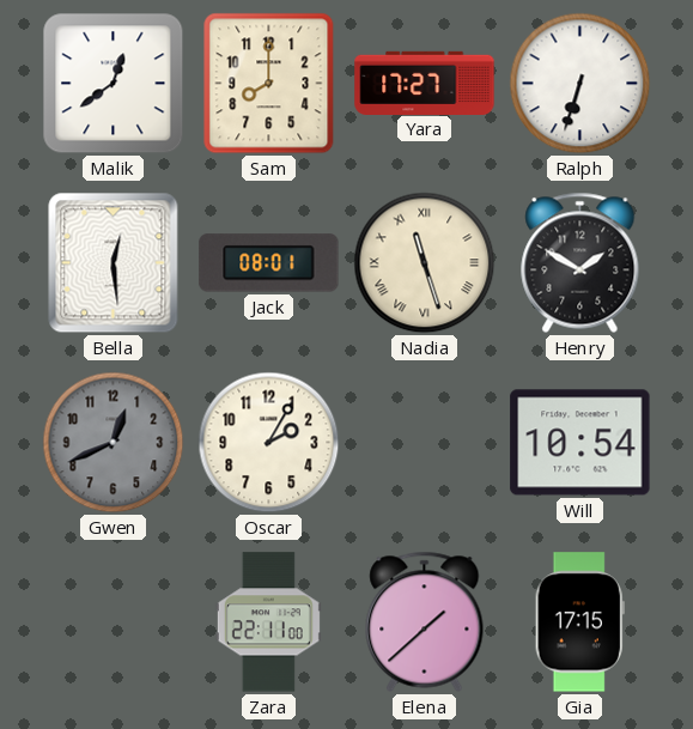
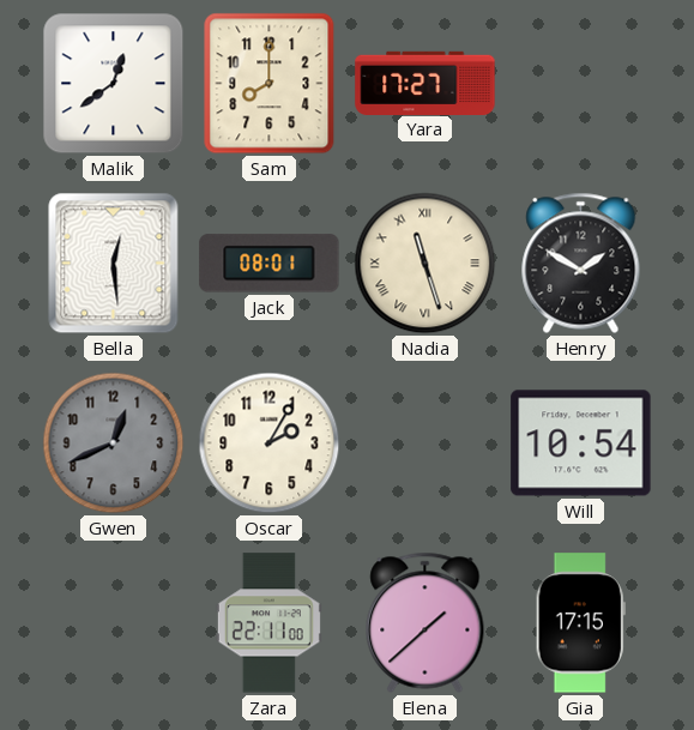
Ralph: 6:33 -> none
